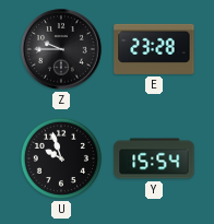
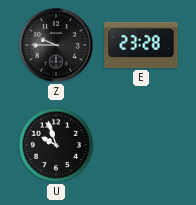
Y: 15:54 -> none
